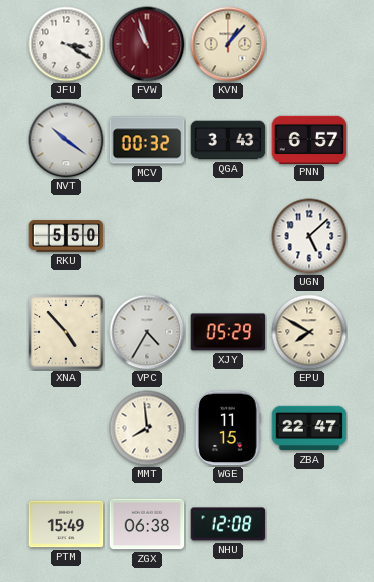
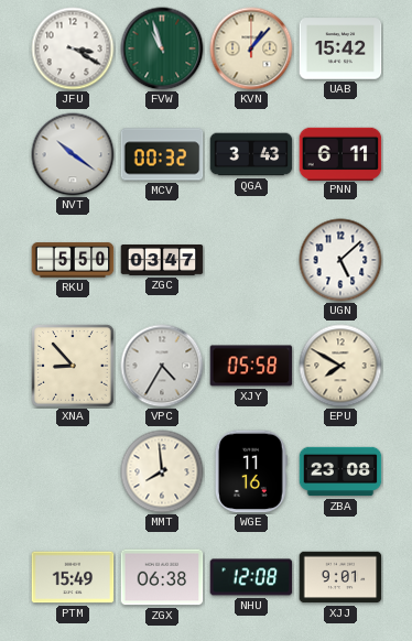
FVW dial: burgundy -> green
UAB: none -> 15:42
PNN: 6:57 -> 6:11
ZGC: none -> 03:47
XNA: 4:53 -> 8:53
XJY: 05:29 -> 05:58
WGE: 11:15 -> 11:16
ZBA: 22:47 -> 23:08
XJJ: none -> 9:01
